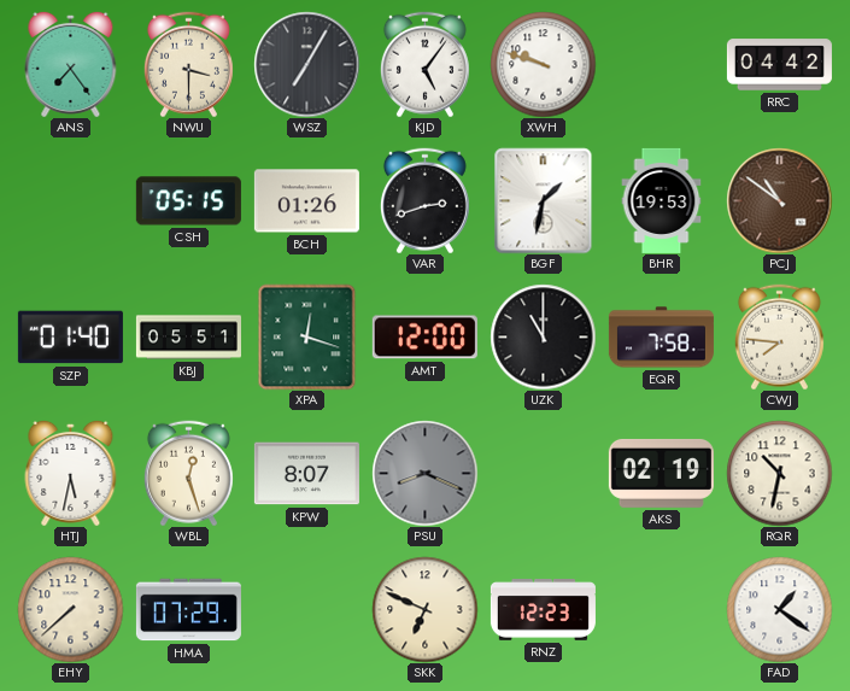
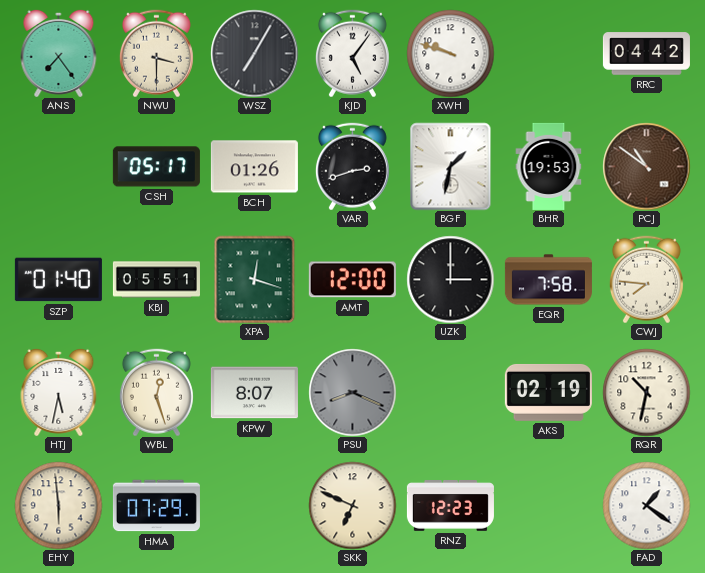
CSH: 05:15 -> 05:17
UZK: 11:00 -> 3:00
EHY: 7:38 -> 5:59
